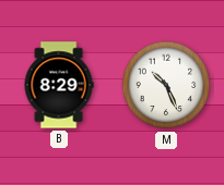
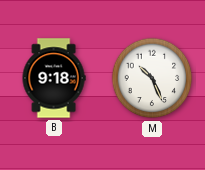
B: 8:29 -> 9:18
